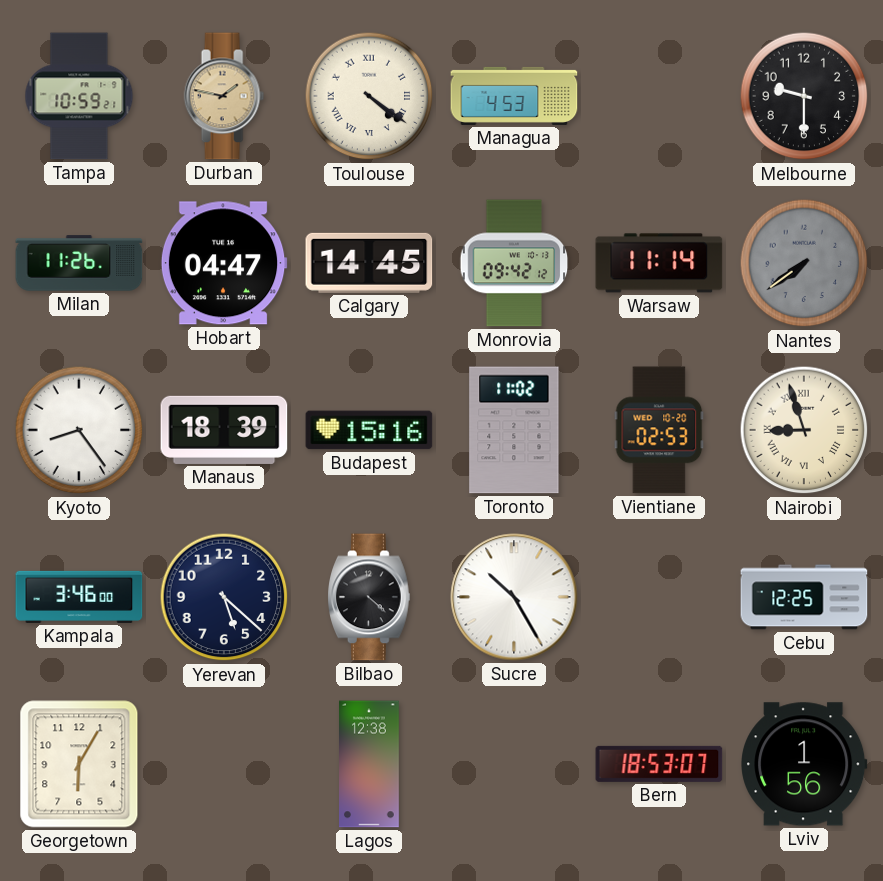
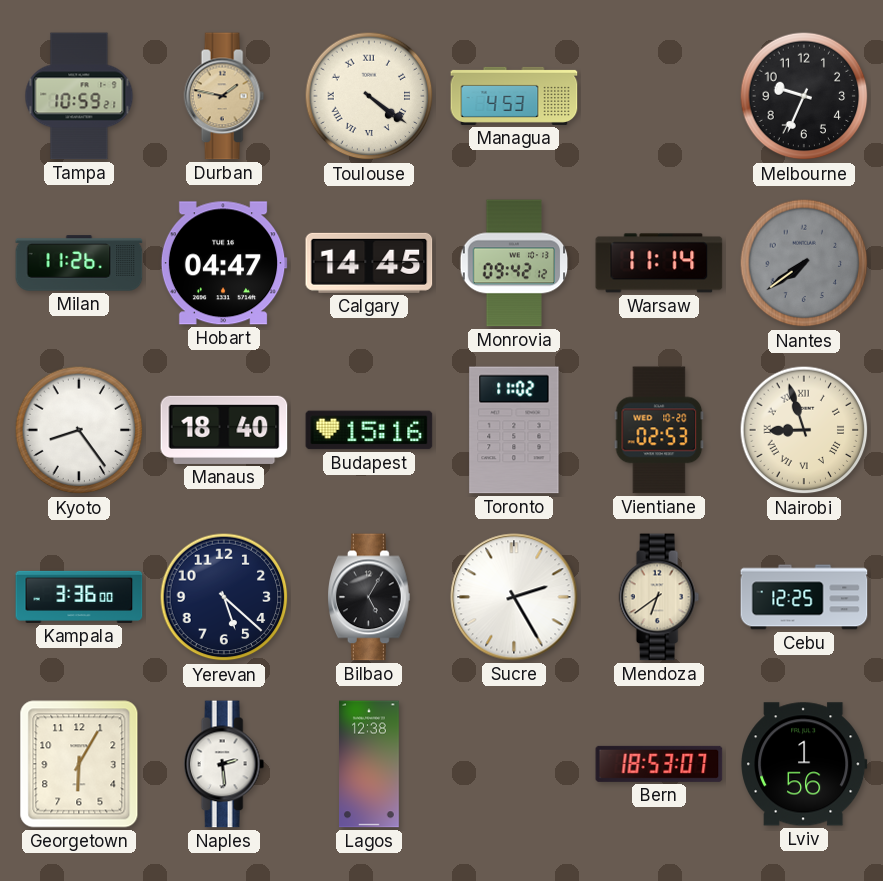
Melbourne: 9:30 -> 9:34
Manaus: 18:39 -> 18:40
Kampala: 3:46 -> 3:36
Bilbao: 4:22 -> 5:05
Sucre: 10:25 -> 2:25
Mendoza: none -> 6:39
Naples: none -> 2:29
